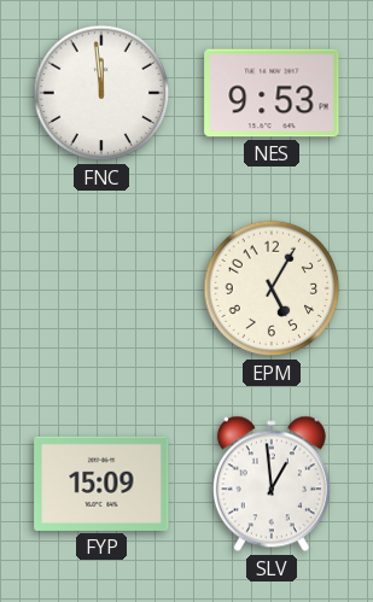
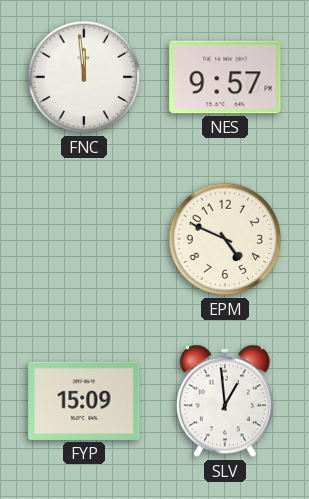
NES: 9:53 -> 9:57
EPM: 5:05 -> 4:49
